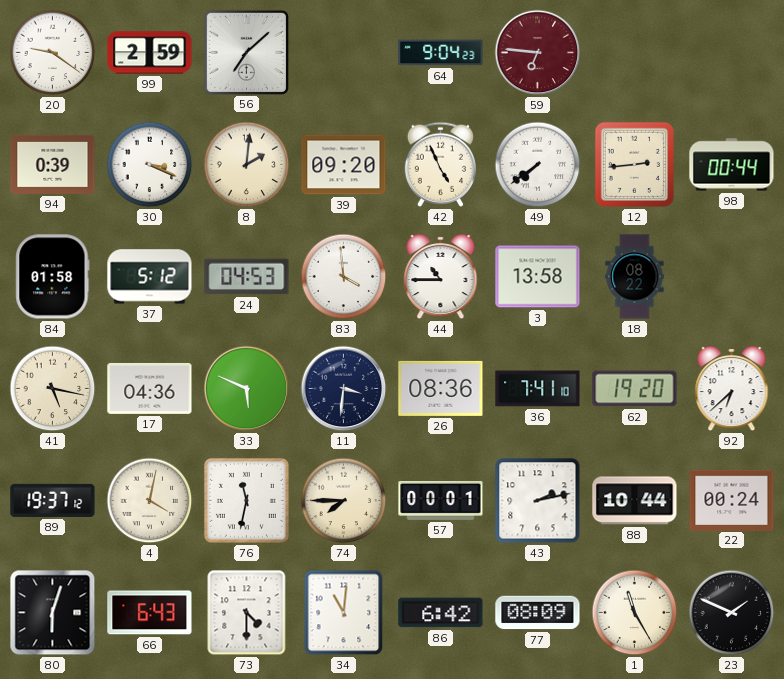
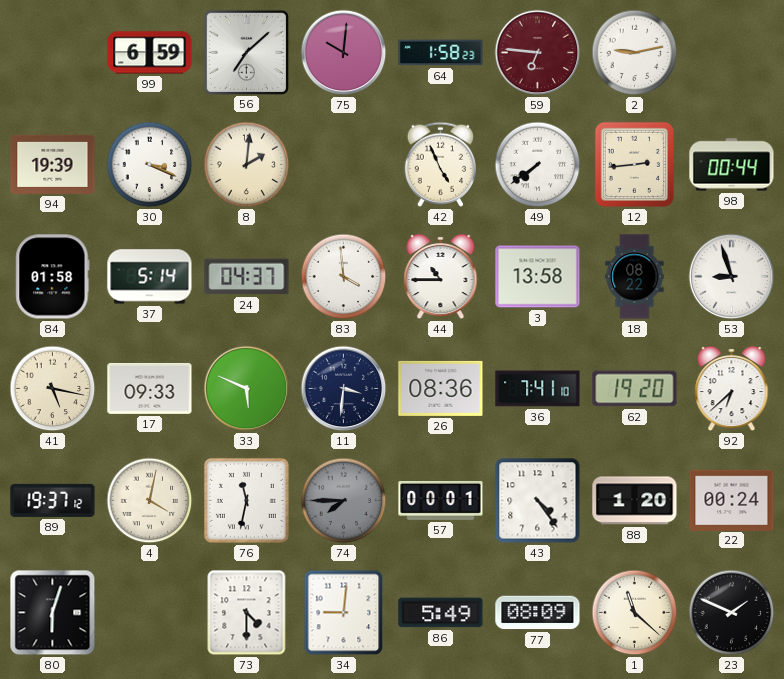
20: 9:21 -> none
99: 2:59 -> 6:59
75: none -> 10:01
64: 9:04 -> 1:58
2: none -> 9:13
94: 0:39 -> 19:39
39: 09:20 -> none
37: 5:12 -> 5:14
24: 04:53 -> 04:37
53: none -> 8:57
17: 04:36 -> 09:33
74 dial: cream -> grey
43: 2:13 -> 4:24
88: 10:44 -> 1:20
66: 6:43 -> none
34: 11:01 -> 9:01
86: 6:42 -> 5:49
1: 11:25 -> 11:22
